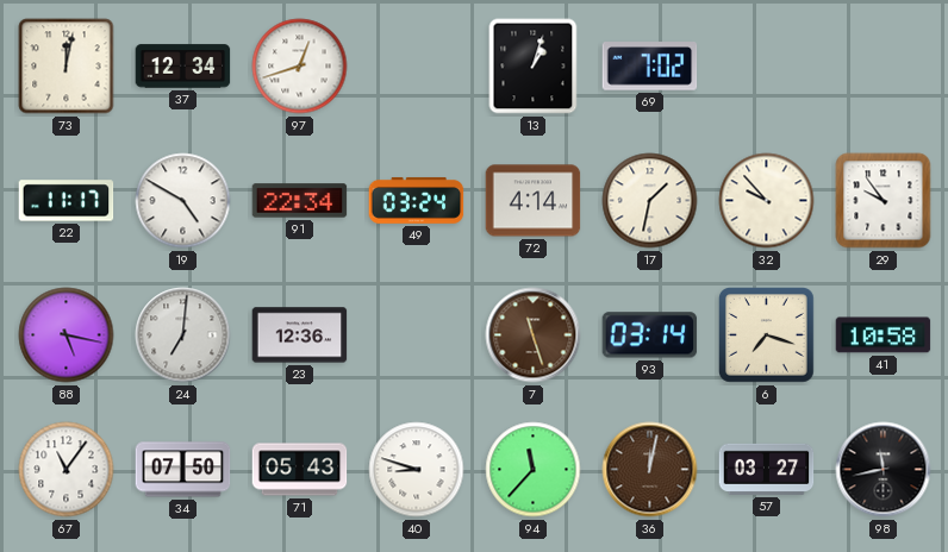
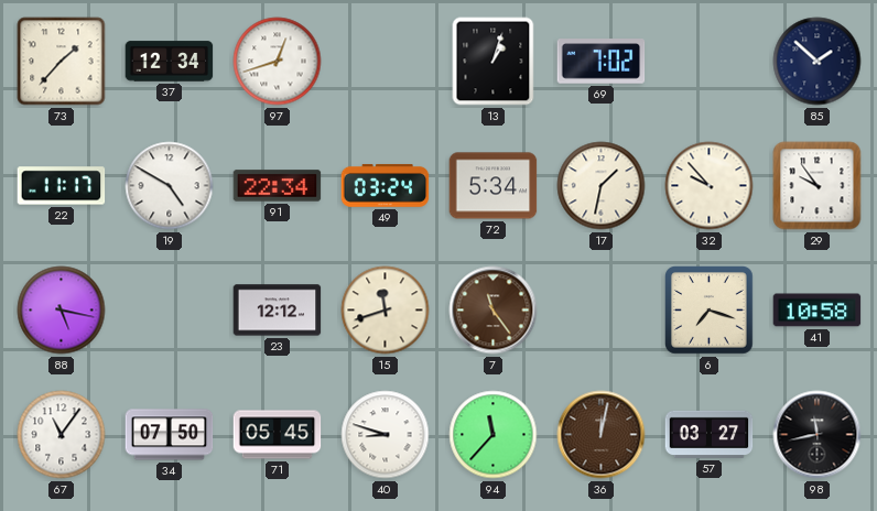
73: 12:02 -> 1:37
85: none -> 1:52
72: 4:14 -> 5:34
24: 7:01 -> none
23: 12:36 -> 12:12
15: none -> 11:42
7: 11:27 -> 11:24
93: 03:14 -> none
71: 05:43 -> 05:45
